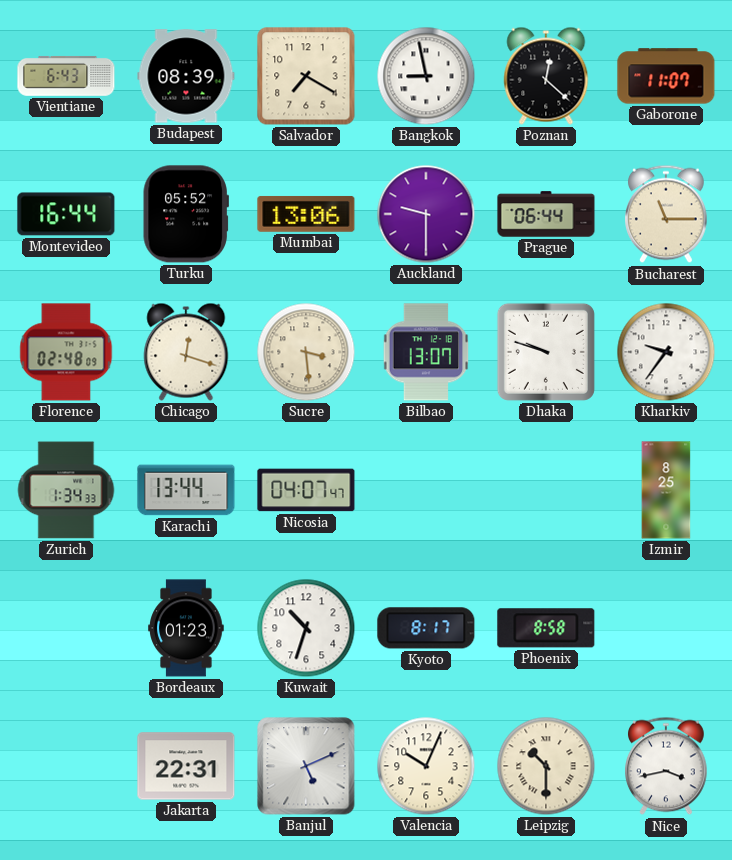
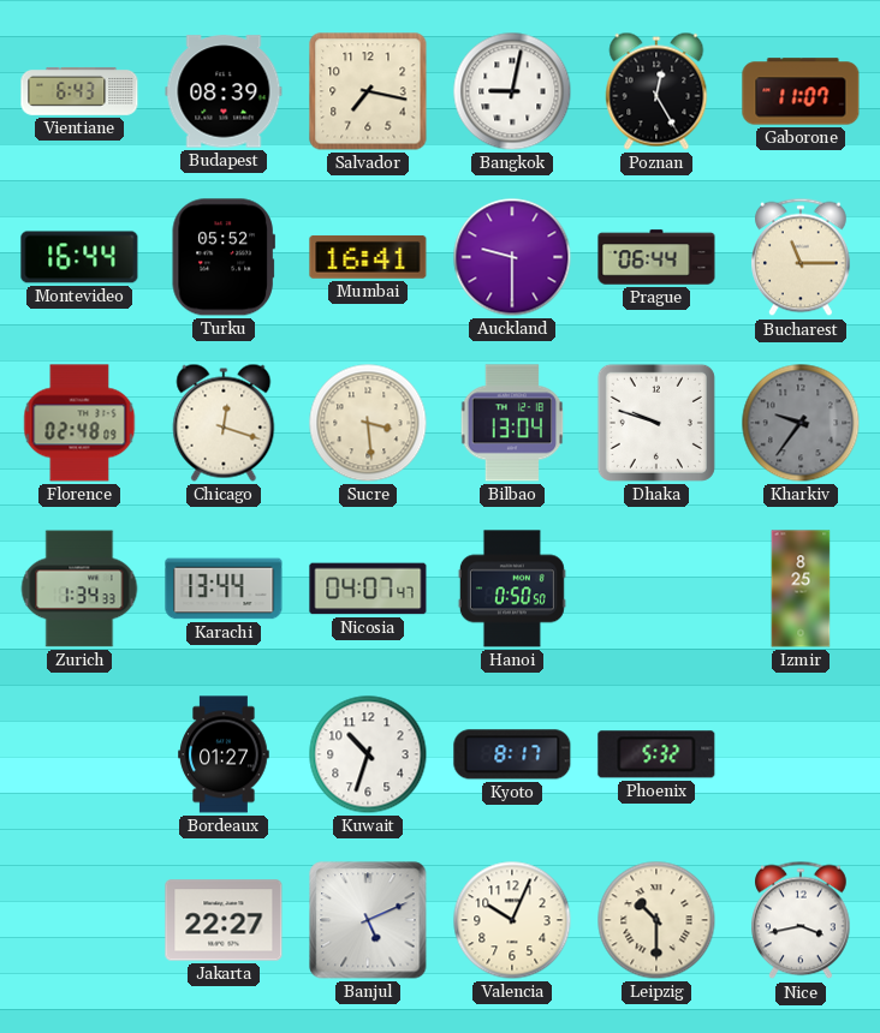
Salvador: 7:20 -> 7:17
Bangkok: 8:58 -> 9:02
Poznan: 12:22 -> 12:25
Mumbai: 13:06 -> 16:41
Bilbao: 13:07 -> 13:04
Kharkiv dial: white -> grey
Hanoi: none -> 0:50
Bordeaux: 01:23 -> 01:27
Phoenix: 8:58 -> 5:32
Jakarta: 22:31 -> 22:27
